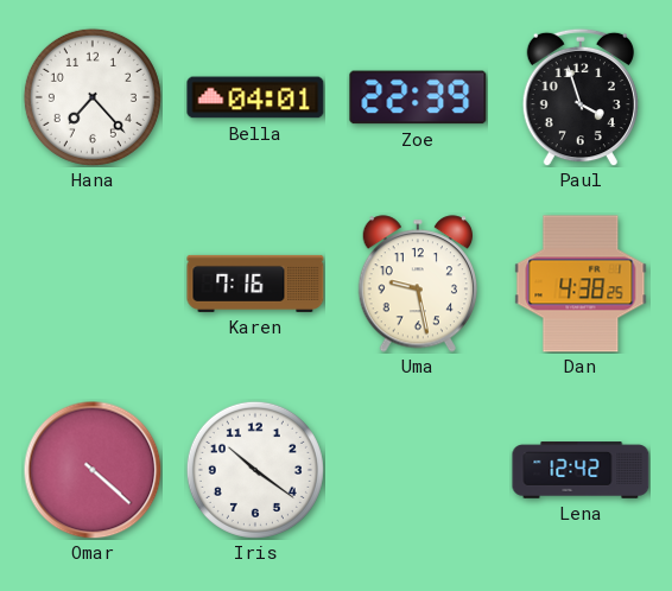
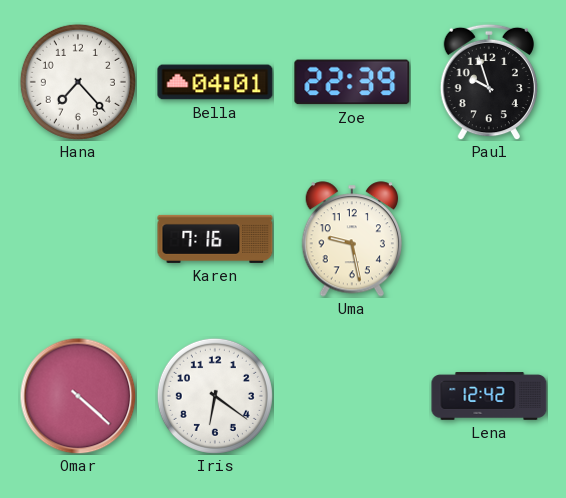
Paul: 3:57 -> 9:57
Dan: 4:38 -> none
Iris: 10:21 -> 6:21
